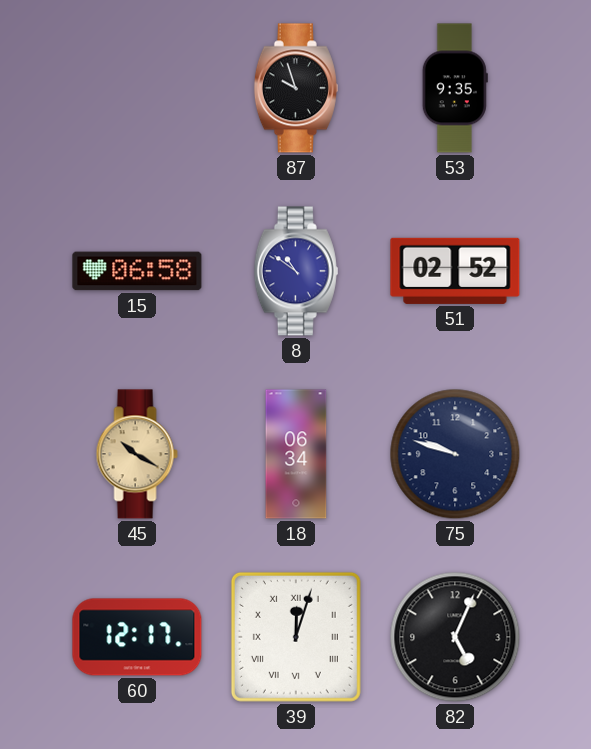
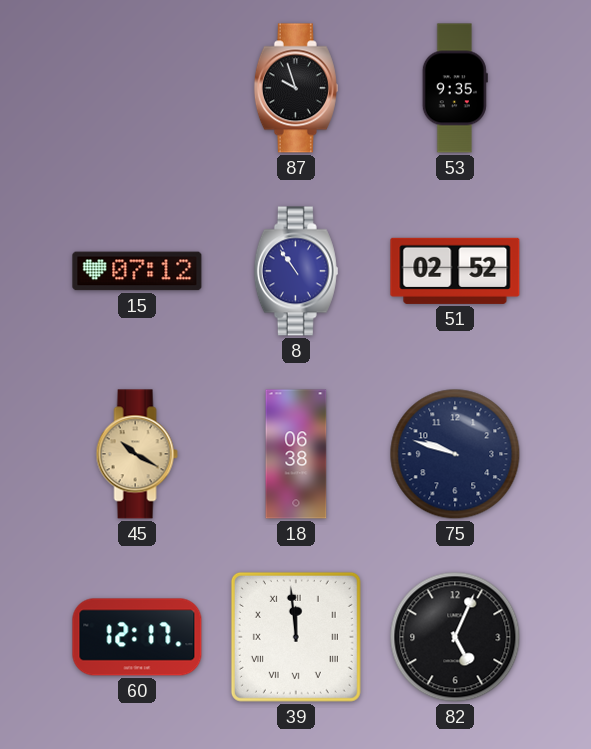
15: 06:58 -> 07:12
8: 10:51 -> 10:54
18: 06:34 -> 06:38
39: 12:03 -> 11:59
